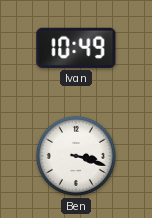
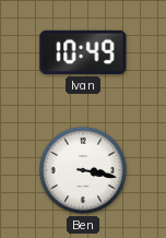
Ben: 3:18 -> 3:17
